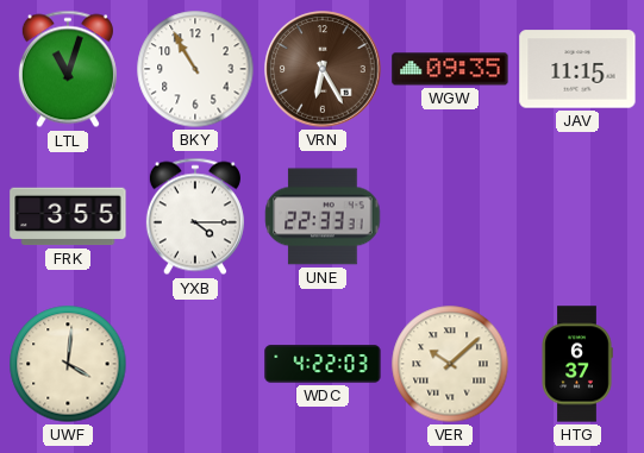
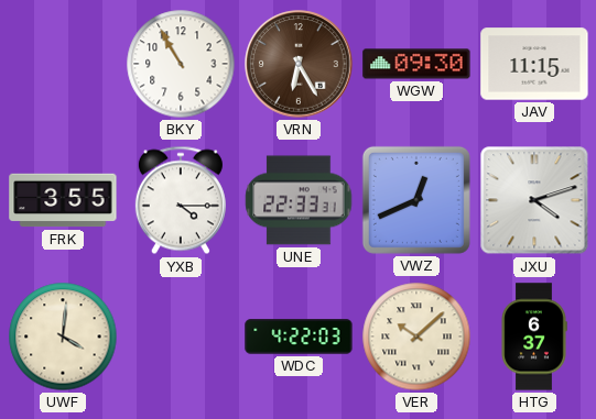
LTL: 11:03 -> none
WGW: 09:35 -> 09:30
VWZ: none -> 12:41
JXU: none -> 4:12
